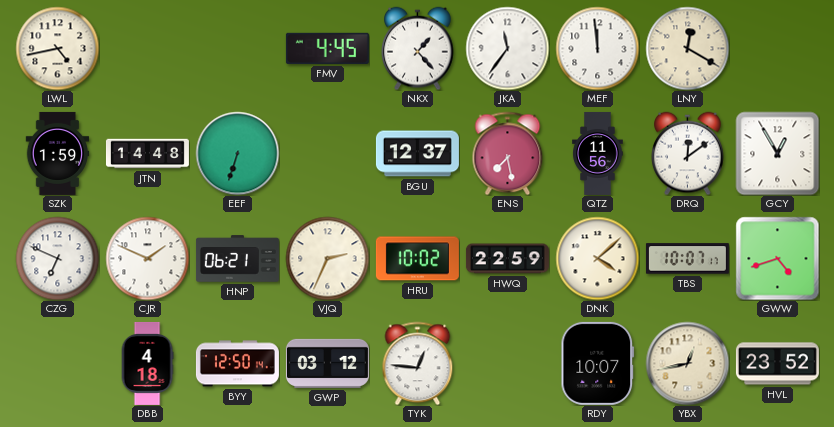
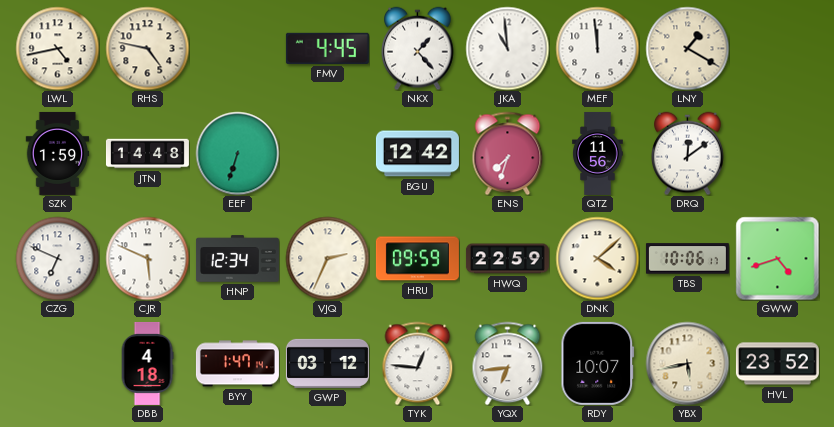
RHS: none -> 4:47
JKA: 11:36 -> 10:59
LNY: 12:20 -> 1:20
BGU: 12:37 -> 12:42
ENS: 7:28 -> 7:33
GCY: 12:55 -> none
CJR: 1:49 -> 5:49
HNP: 06:21 -> 12:34
HRU: 10:02 -> 09:59
TBS: 10:07 -> 10:06
BYY: 12:50 -> 1:47
YQX: none -> 6:44
YBX: 12:43 -> 5:43
